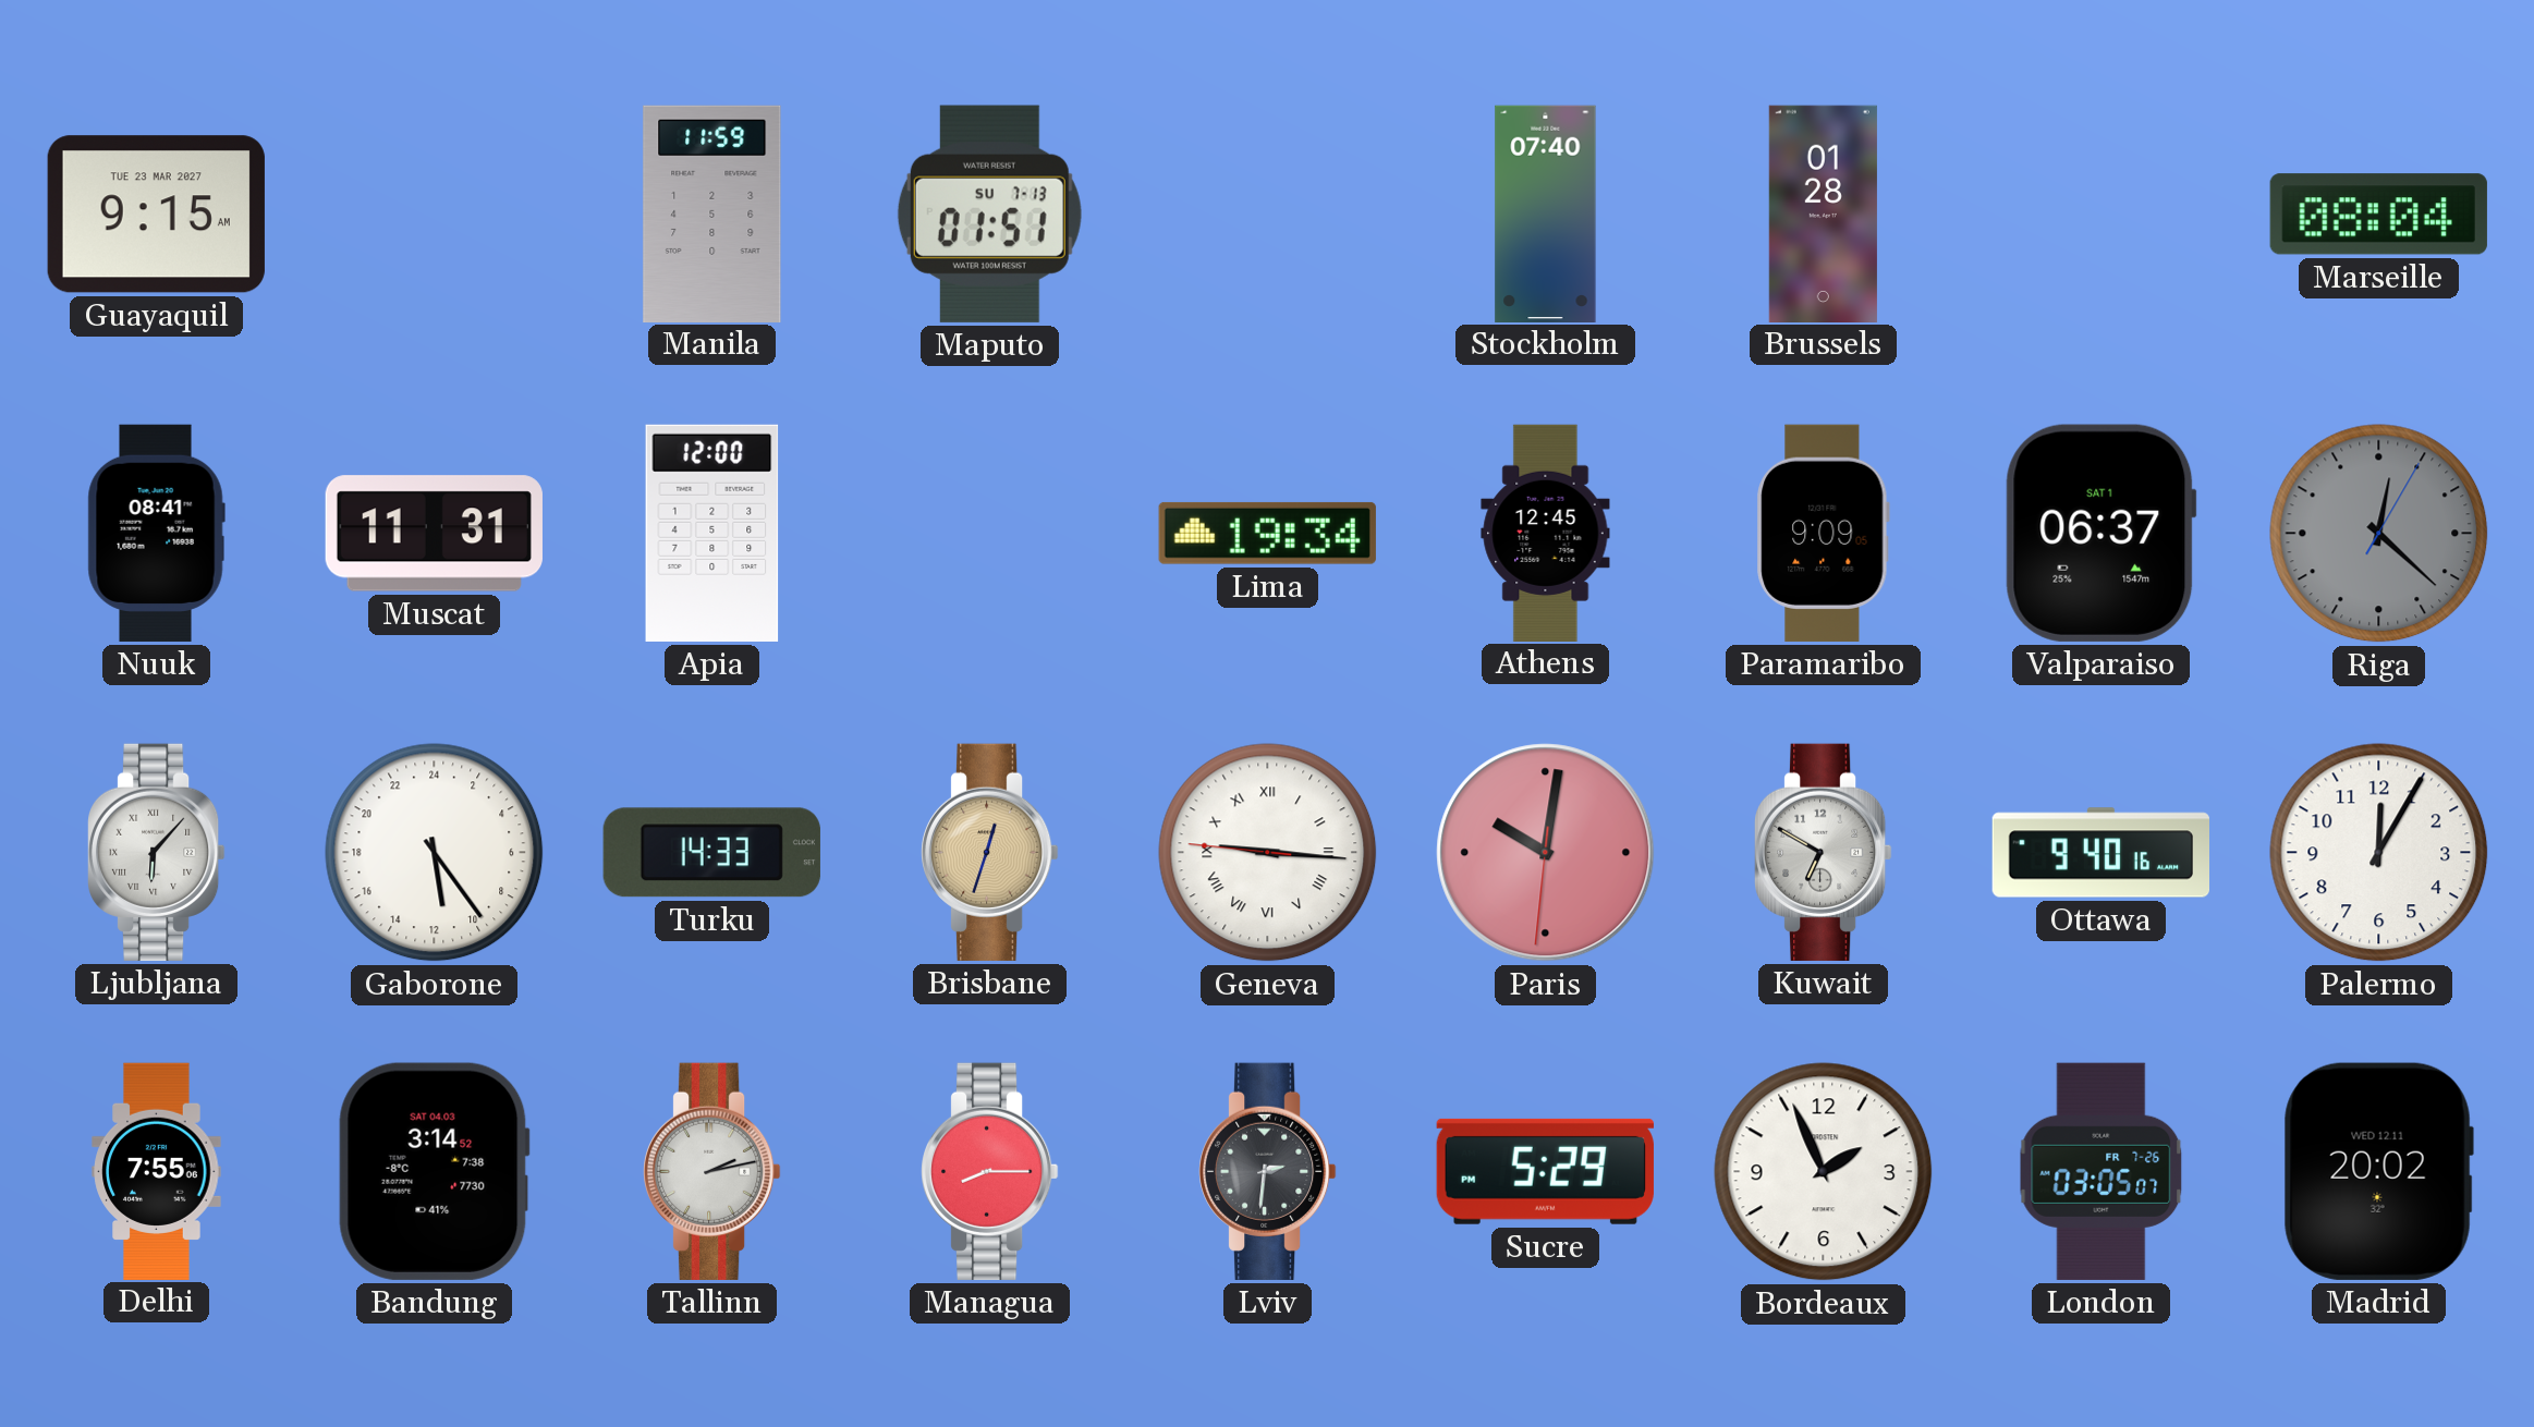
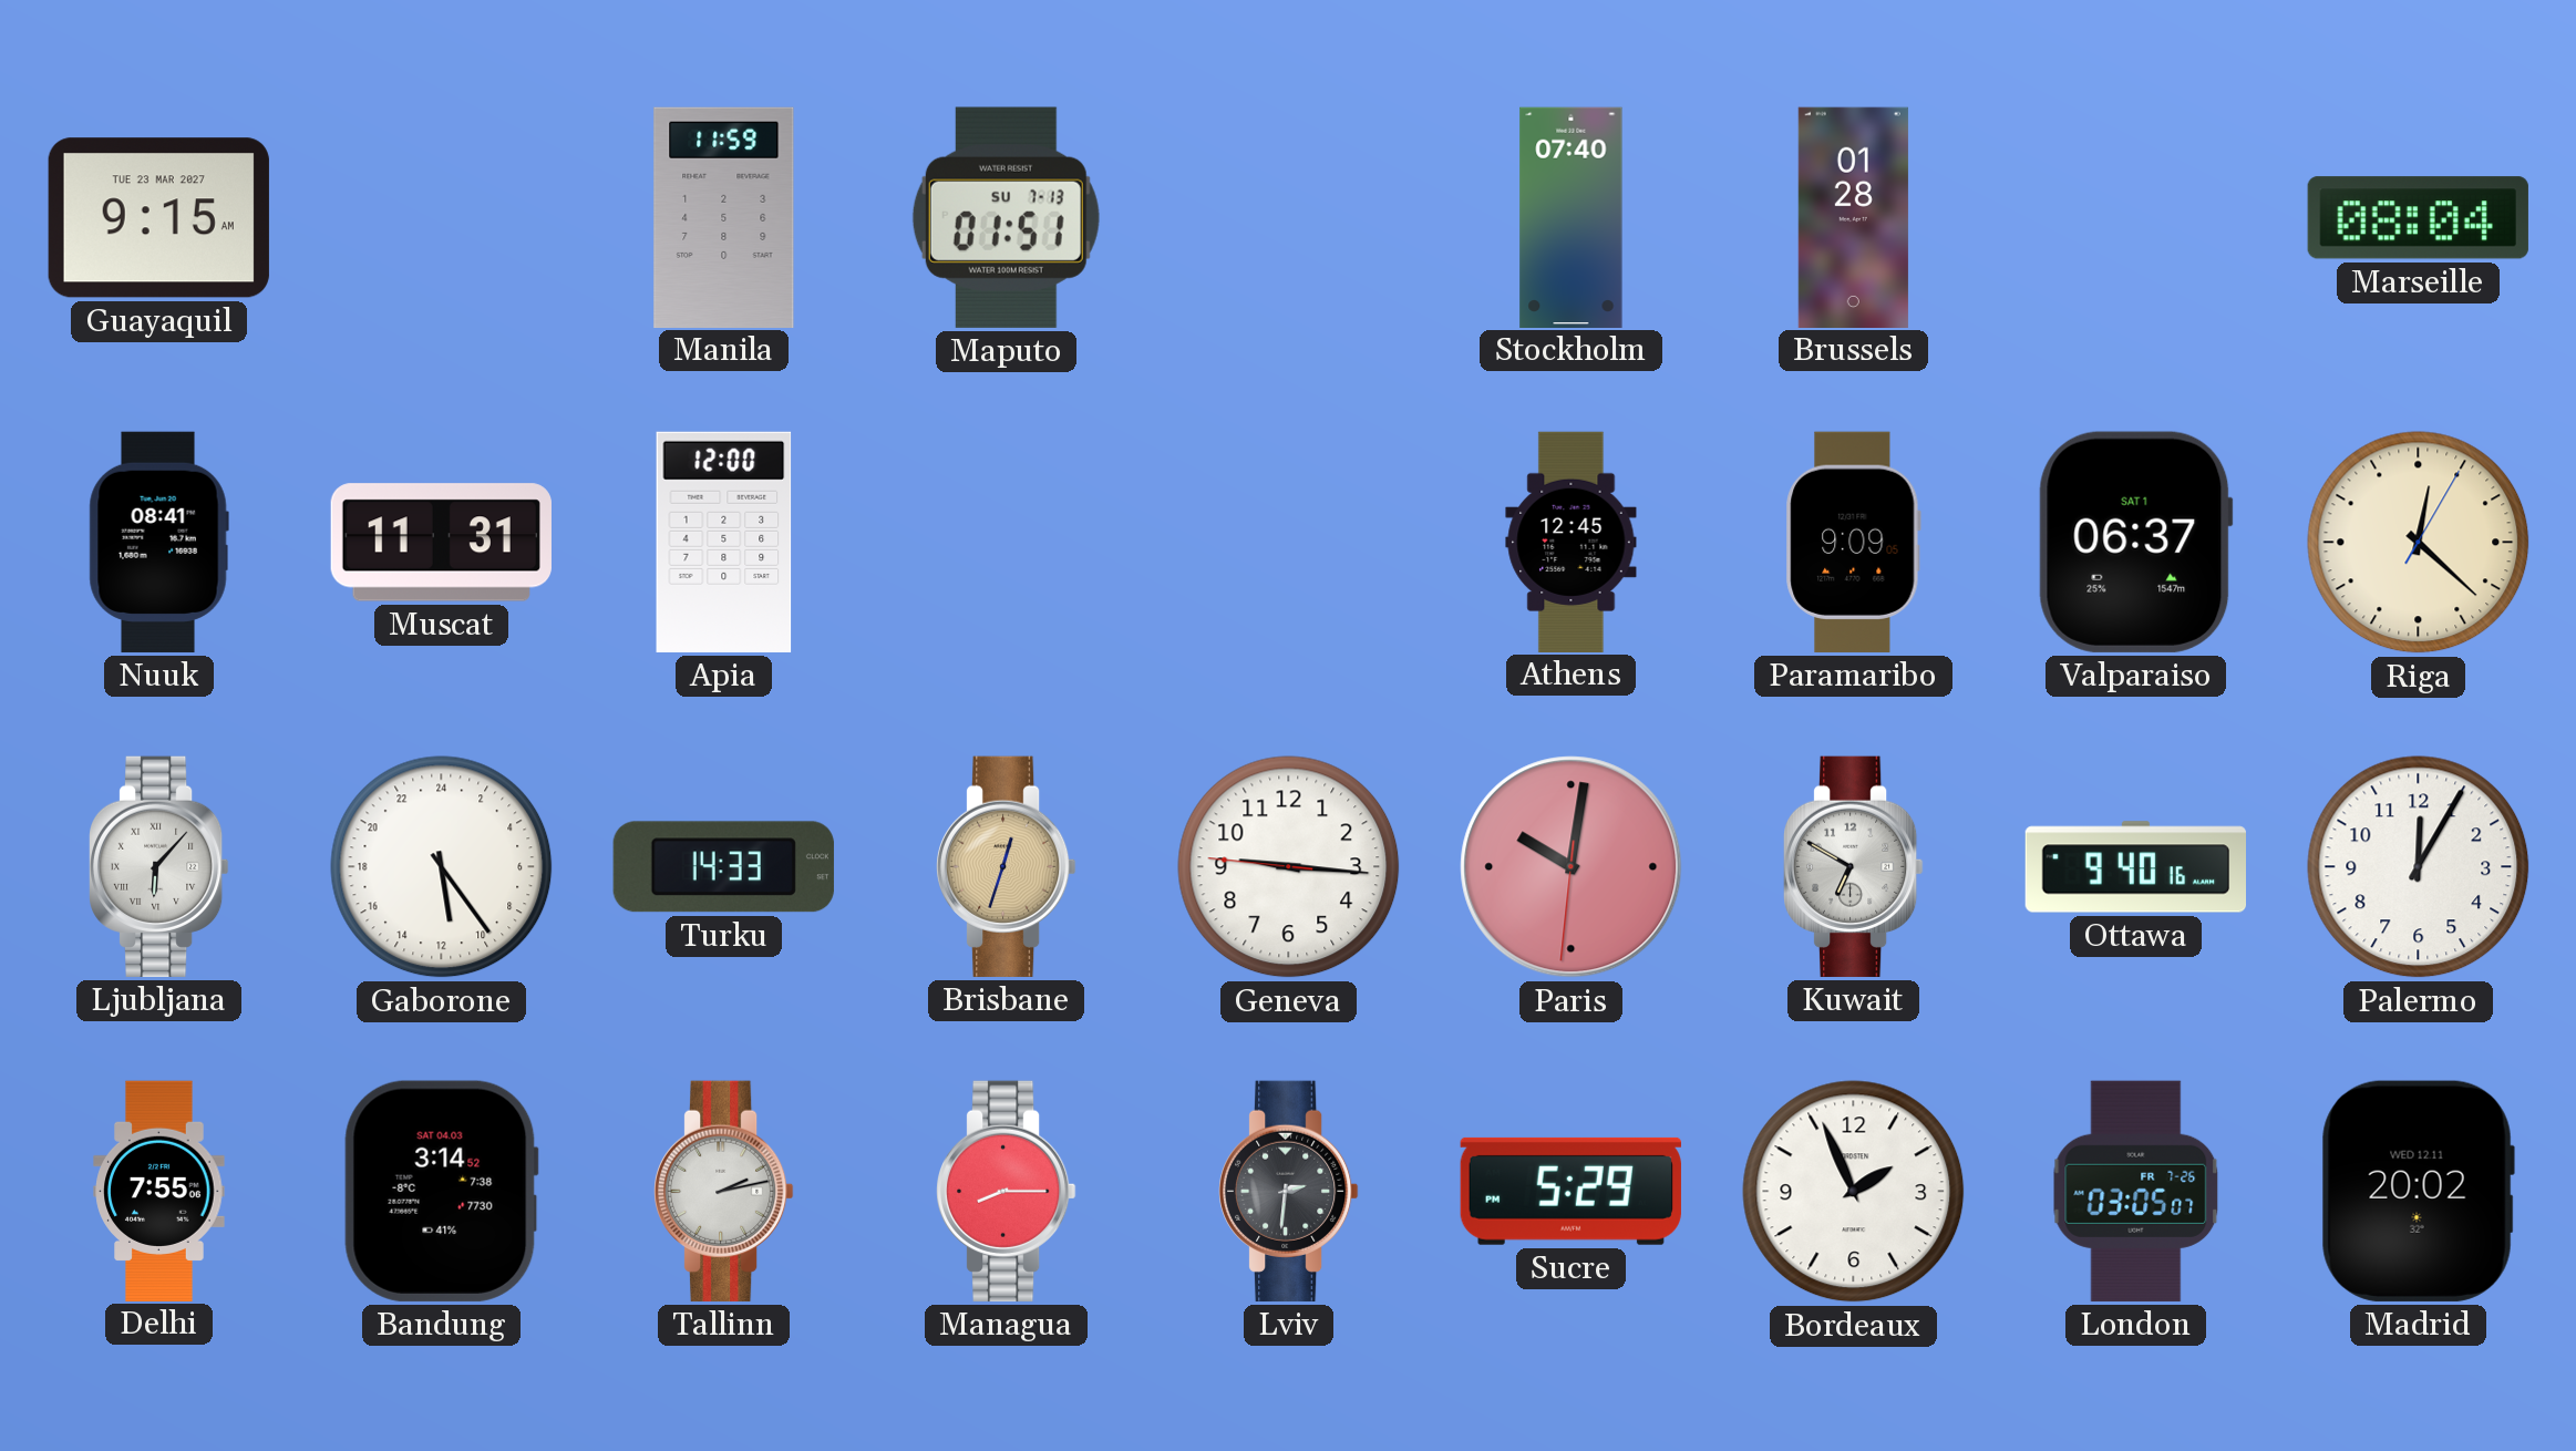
Lima: 19:34 -> none
Riga dial: grey -> cream
Geneva numerals: Roman -> Arabic
